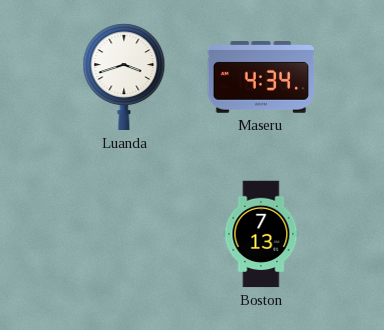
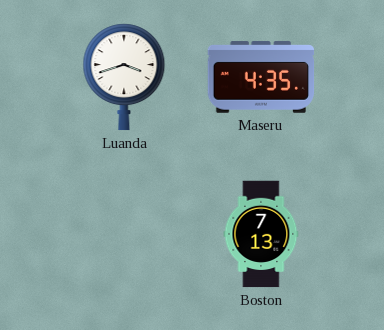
Maseru: 4:34 -> 4:35
